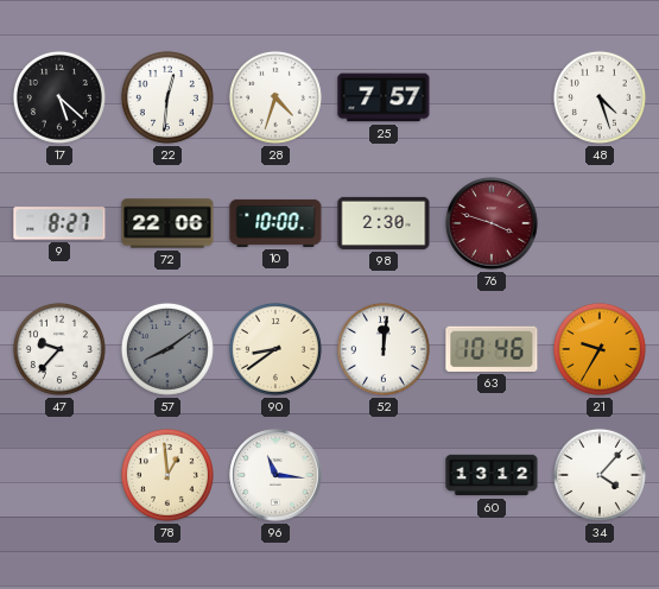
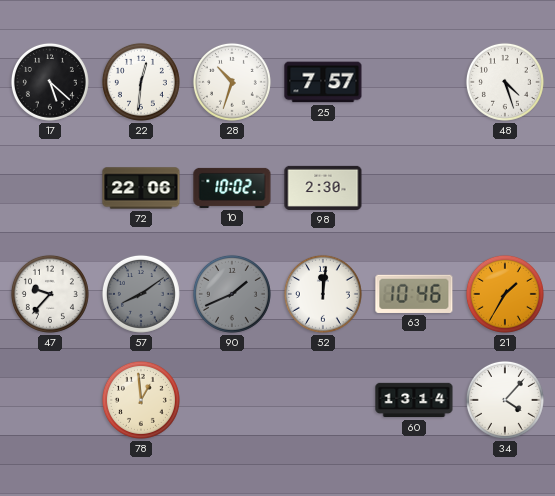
28: 4:33 -> 10:33
9: 8:27 -> none
10: 10:00 -> 10:02
76: 3:48 -> none
90: 8:39 -> 1:41
90 dial: cream -> grey
21: 9:35 -> 1:35
96: 11:16 -> none
60: 13:12 -> 13:14
